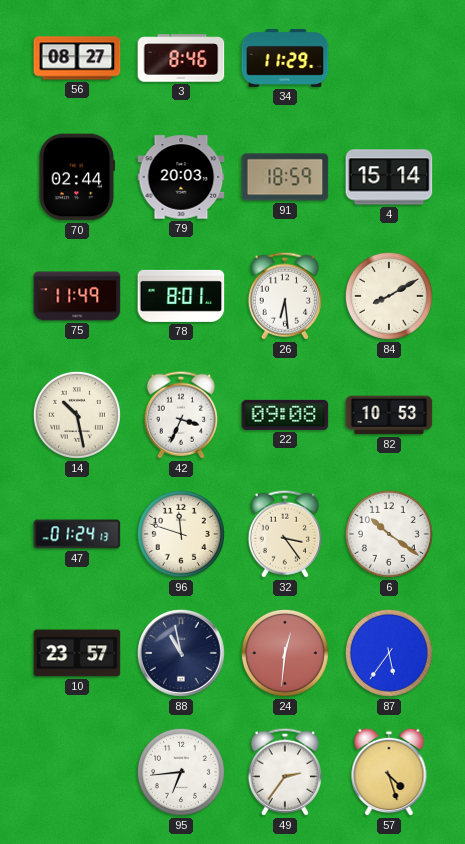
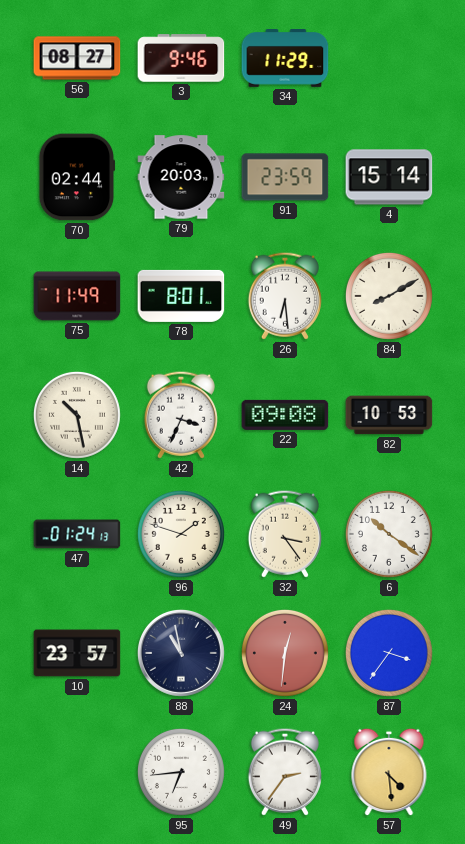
3: 8:46 -> 9:46
91: 18:59 -> 23:59
96: 11:48 -> 1:48
87: 5:36 -> 3:36
57: 4:27 -> 4:29
